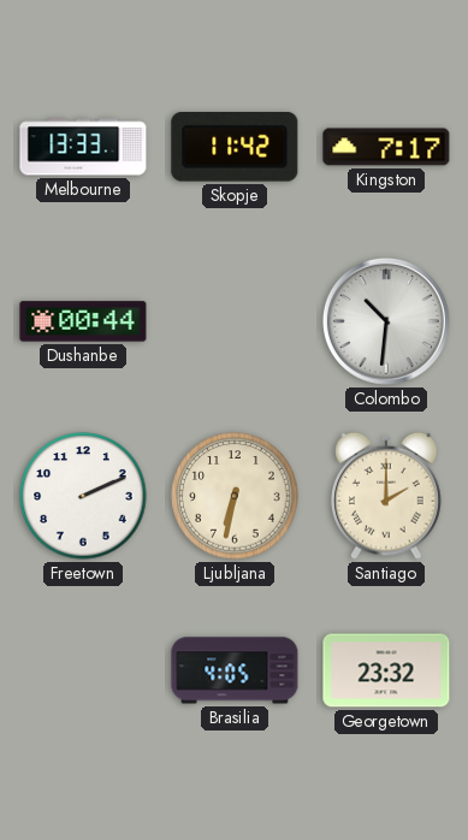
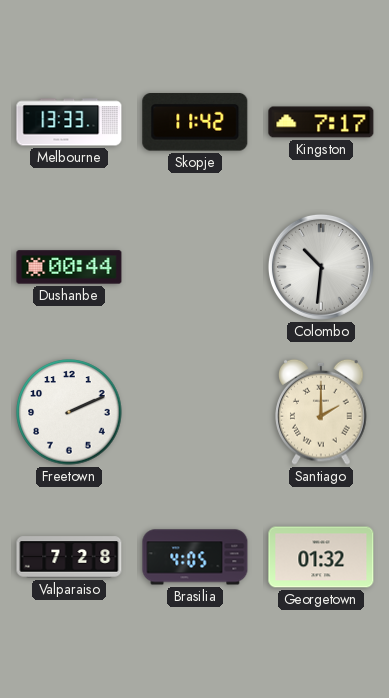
Ljubljana: 6:32 -> none
Valparaiso: none -> 7:28
Georgetown: 23:32 -> 01:32
